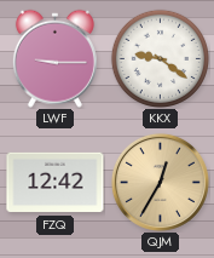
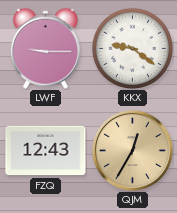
FZQ: 12:42 -> 12:43
